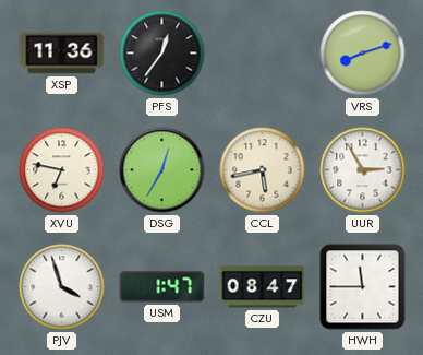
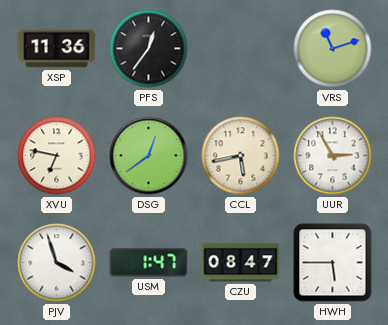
VRS: 8:12 -> 11:12
DSG: 12:35 -> 12:39
HWH: 11:45 -> 5:45
